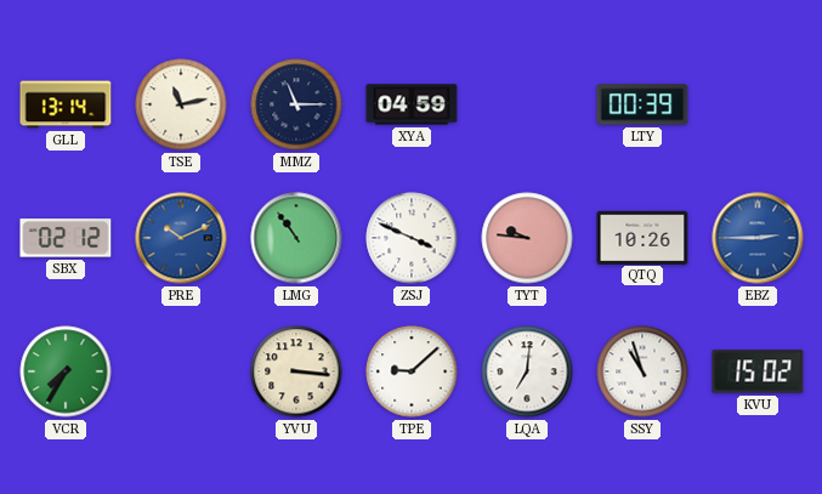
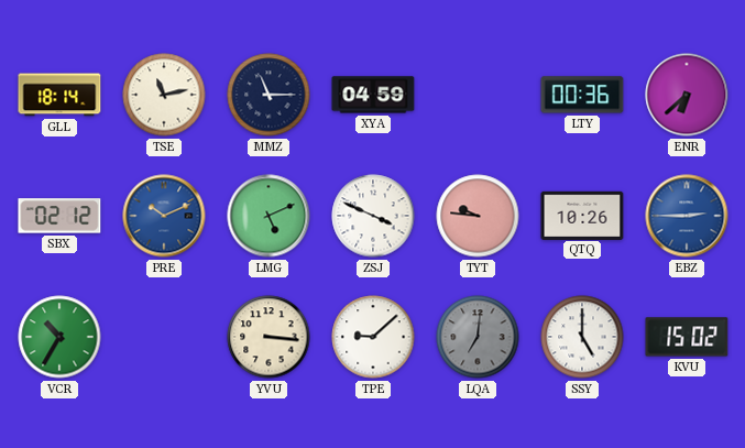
GLL: 13:14 -> 18:14
LTY: 00:39 -> 00:36
ENR: none -> 6:38
LMG: 10:54 -> 5:11
VCR: 7:35 -> 10:35
LQA dial: white -> grey
SSY: 10:57 -> 5:00
